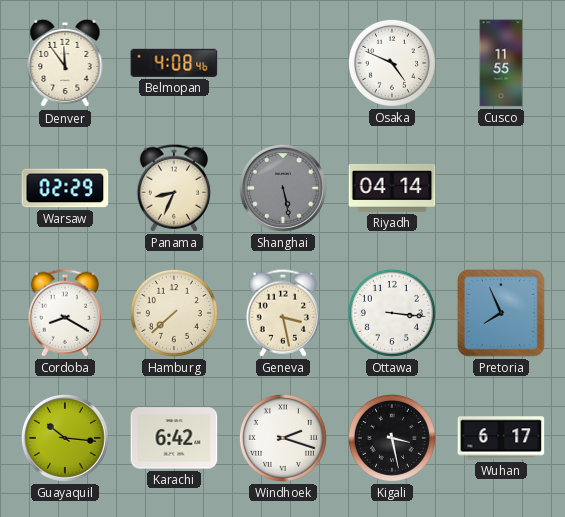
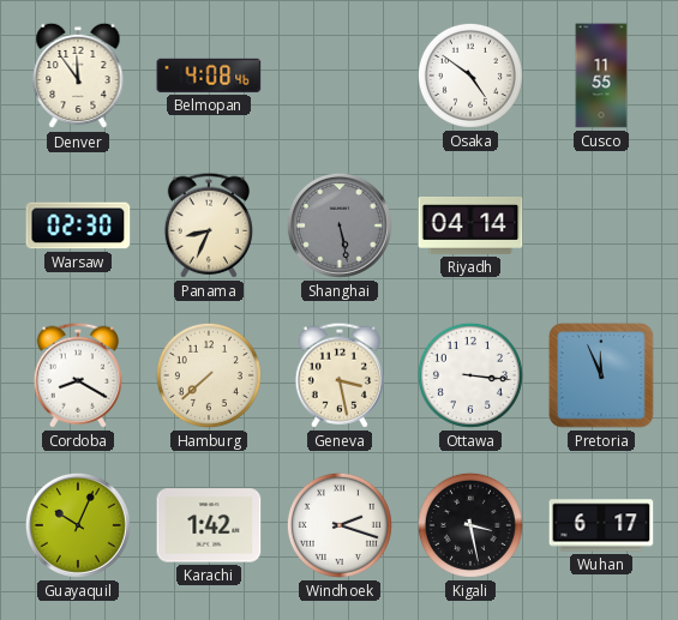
Osaka: 4:49 -> 4:51
Warsaw: 02:29 -> 02:30
Pretoria: 7:56 -> 11:56
Guayaquil: 10:16 -> 10:04
Karachi: 6:42 -> 1:42
